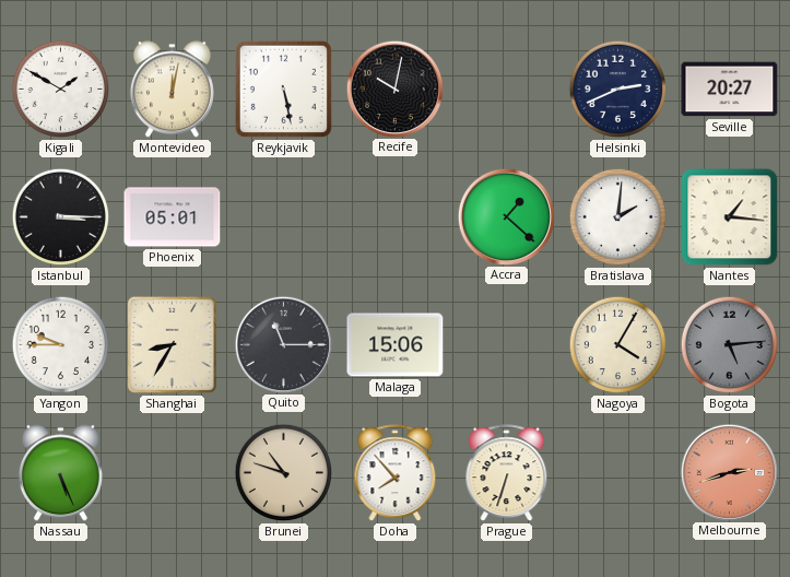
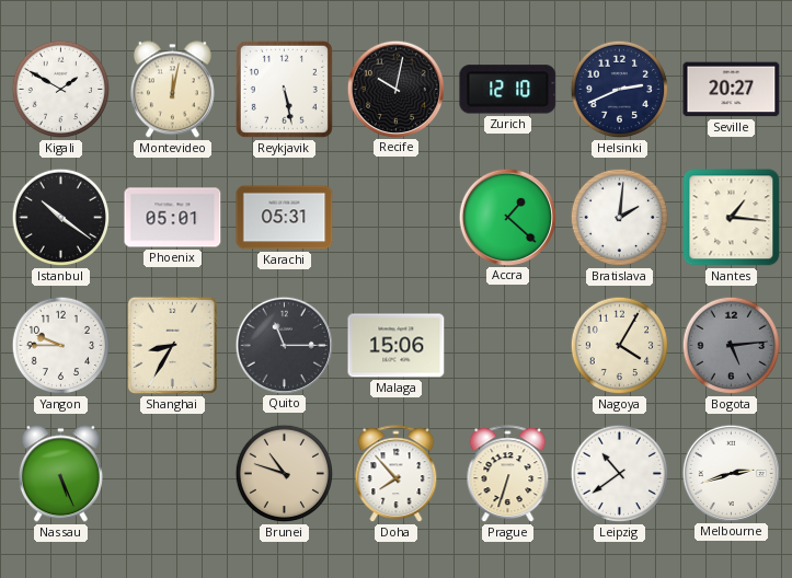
Zurich: none -> 12:10
Istanbul: 3:15 -> 10:21
Karachi: none -> 05:31
Leipzig: none -> 10:39
Melbourne dial: salmon -> white
